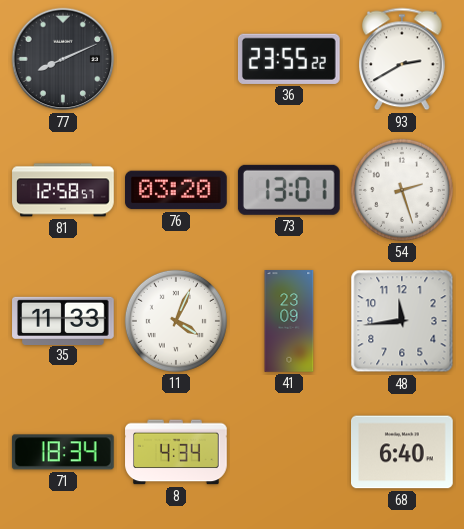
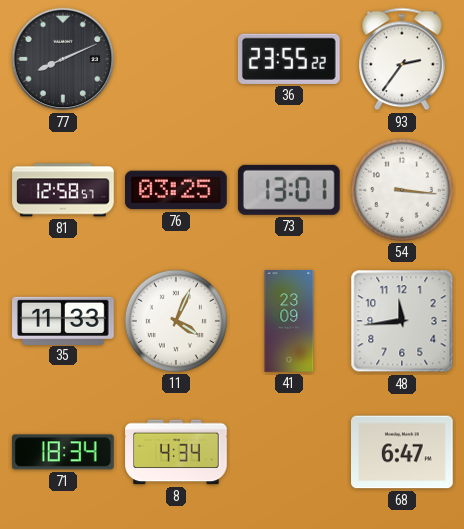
93: 2:40 -> 2:36
76: 03:20 -> 03:25
54: 2:27 -> 3:16
68: 6:40 -> 6:47
